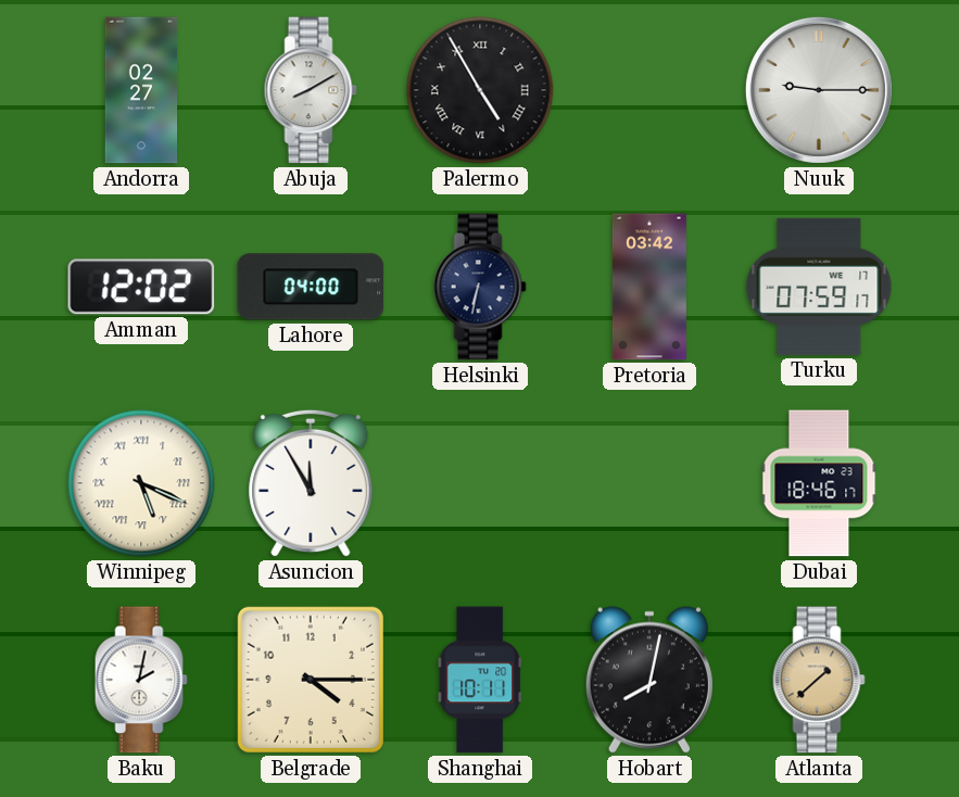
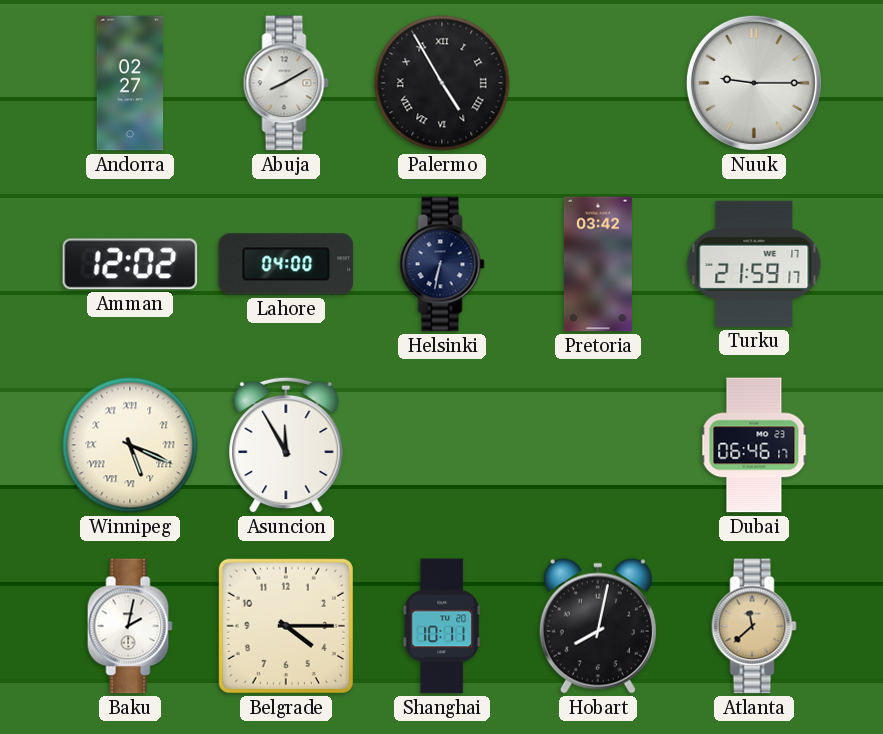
Turku: 07:59 -> 21:59
Dubai: 18:46 -> 06:46
Atlanta: 1:38 -> 11:38
